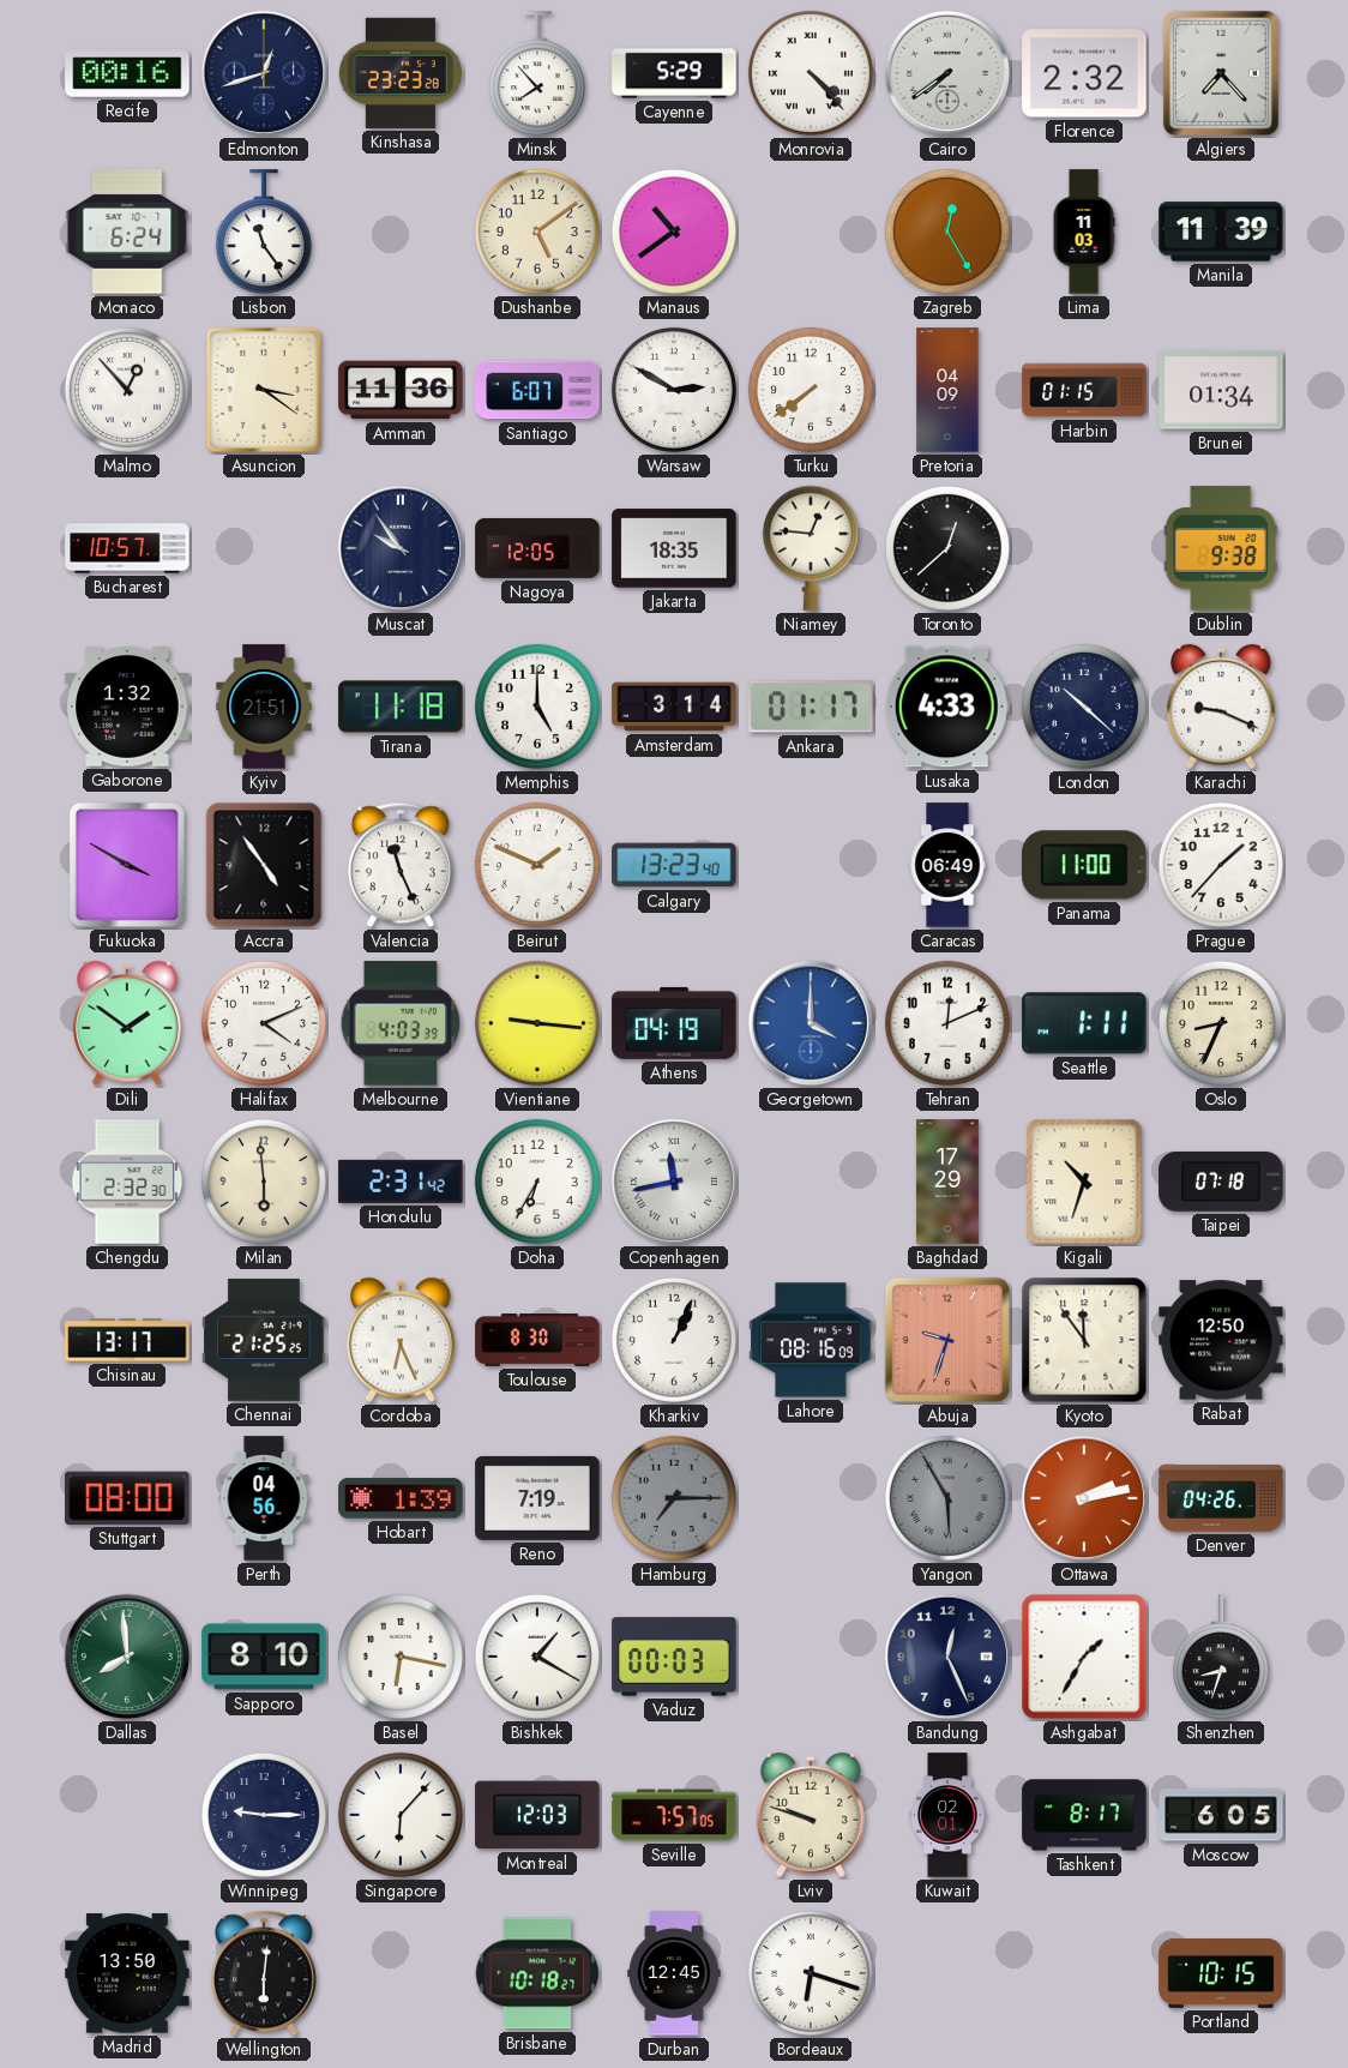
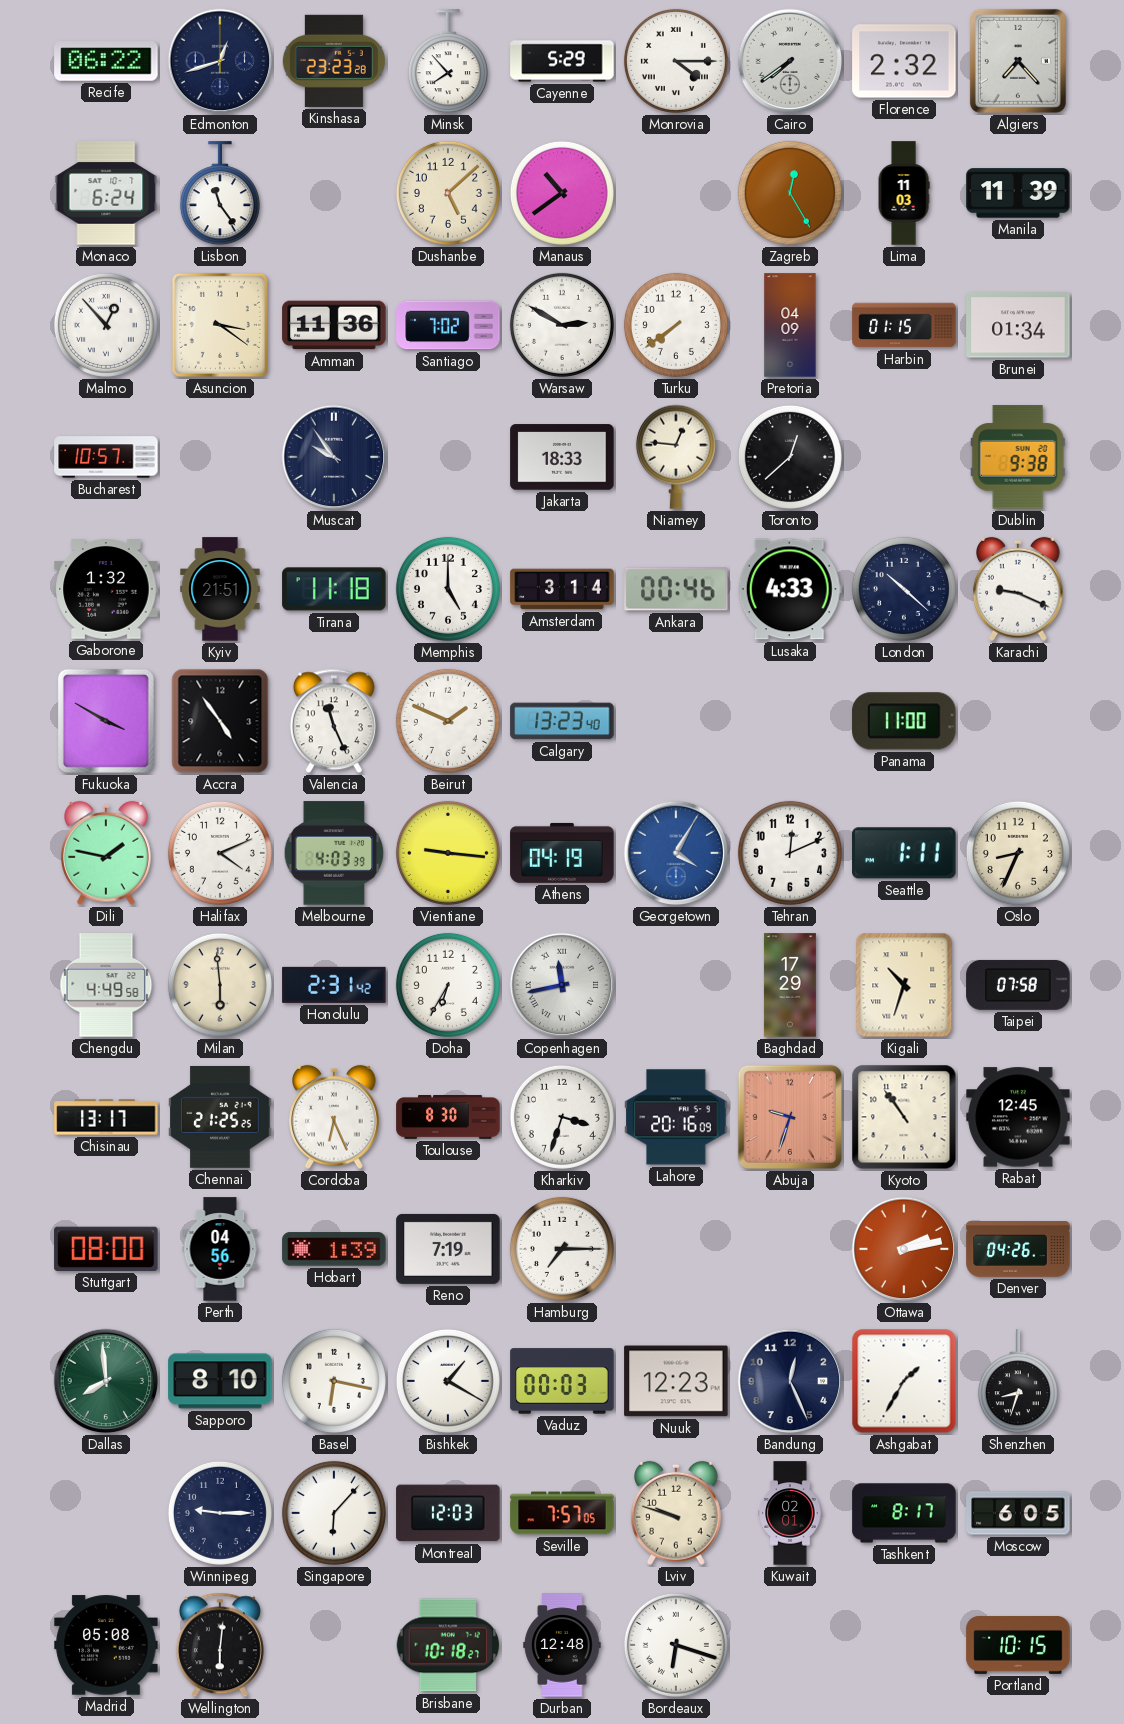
Recife: 00:16 -> 06:22
Monrovia: 4:23 -> 4:15
Dushanbe: 5:09 -> 5:08
Santiago: 6:07 -> 7:02
Nagoya: 12:05 -> none
Jakarta: 18:35 -> 18:33
Ankara: 01:17 -> 00:46
Caracas: 06:49 -> none
Prague: 1:37 -> none
Dili: 1:51 -> 1:47
Georgetown: 4:00 -> 4:05
Chengdu: 2:32 -> 4:49
Taipei: 07:18 -> 07:58
Kharkiv: 1:04 -> 3:33
Lahore: 08:16 -> 20:16
Kyoto: 11:54 -> 10:54
Rabat: 12:50 -> 12:45
Hamburg dial: grey -> white
Yangon: 5:55 -> none
Nuuk: none -> 12:23
Madrid: 13:50 -> 05:08
Durban: 12:45 -> 12:48
